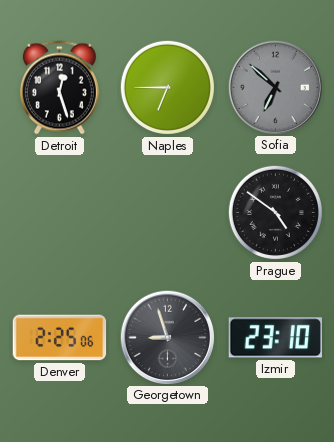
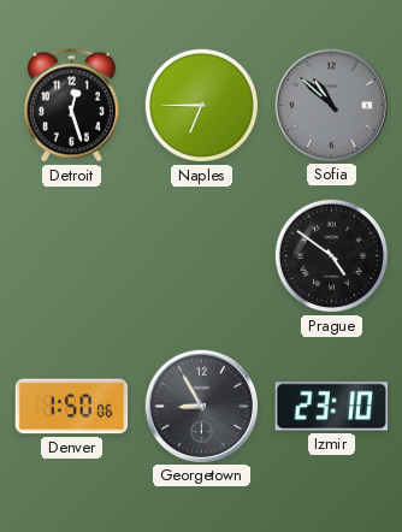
Sofia: 6:52 -> 10:52
Denver: 2:25 -> 1:50
Georgetown: 8:57 -> 8:55
